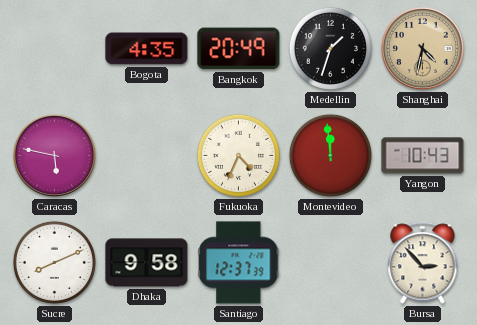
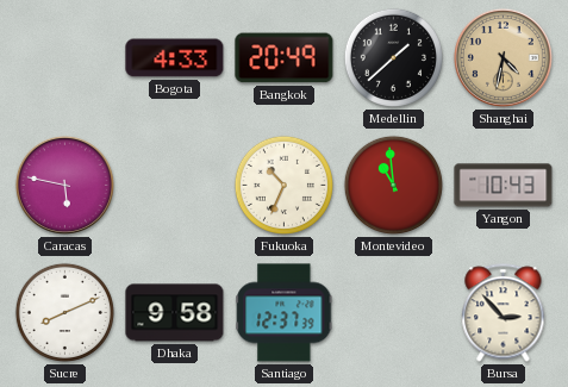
Bogota: 4:35 -> 4:33
Medellin: 1:33 -> 1:38
Fukuoka: 4:34 -> 10:34
Montevideo: 11:59 -> 10:59
